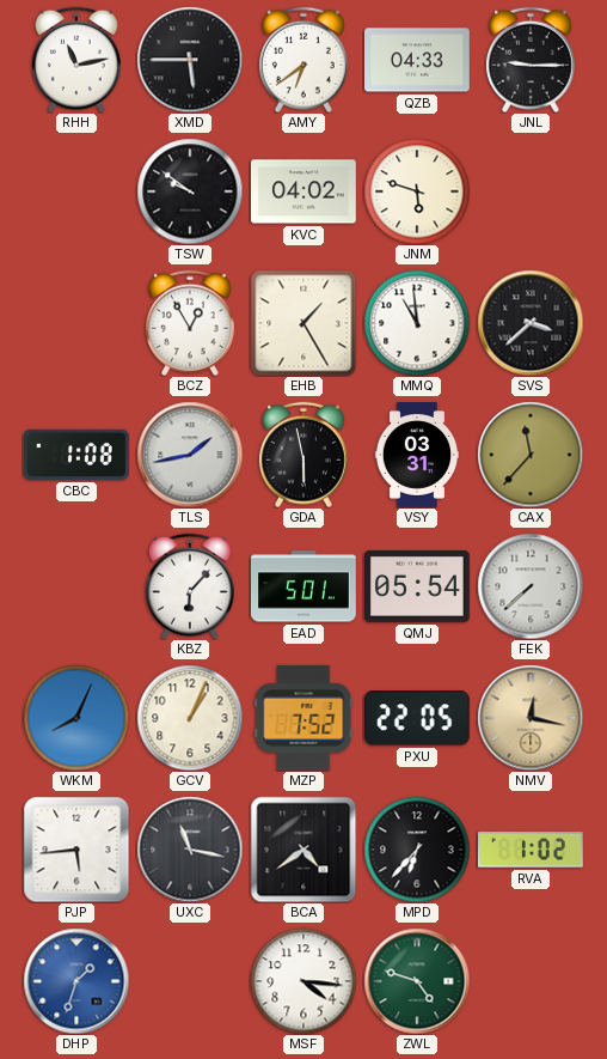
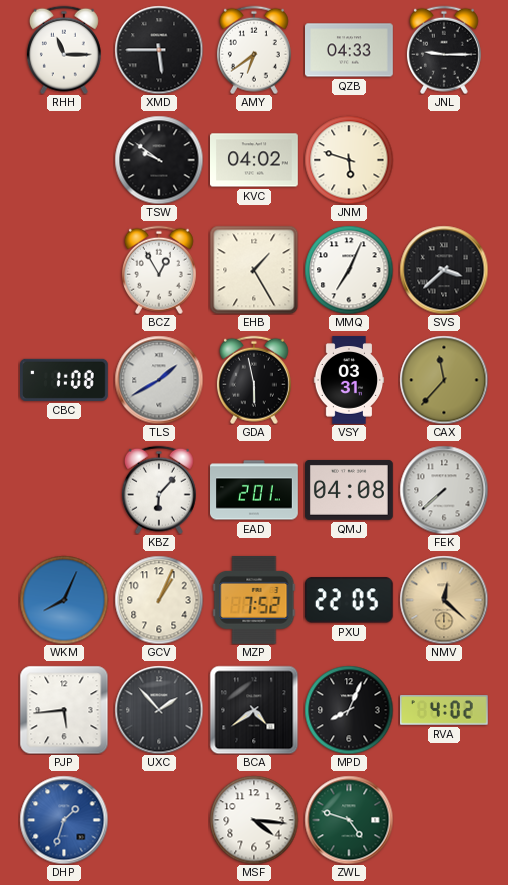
RHH: 11:13 -> 11:15
MMQ: 10:59 -> 7:04
TLS: 1:43 -> 1:40
EAD: 5:01 -> 2:01
QMJ: 05:54 -> 04:08
NMV: 12:17 -> 12:22
UXC: 11:17 -> 1:53
MPD: 6:37 -> 8:04
RVA: 1:02 -> 4:02
